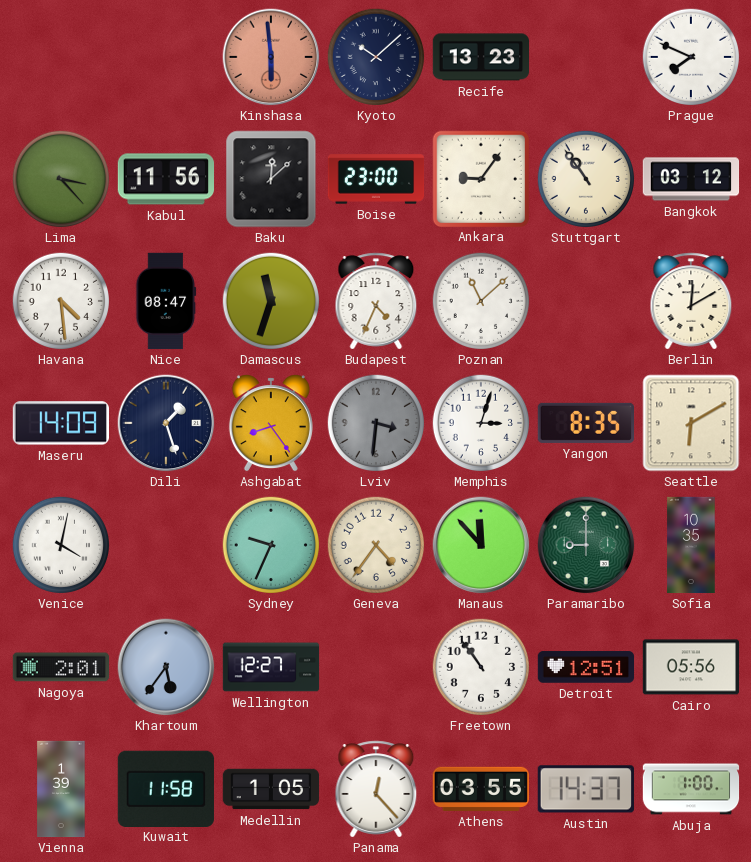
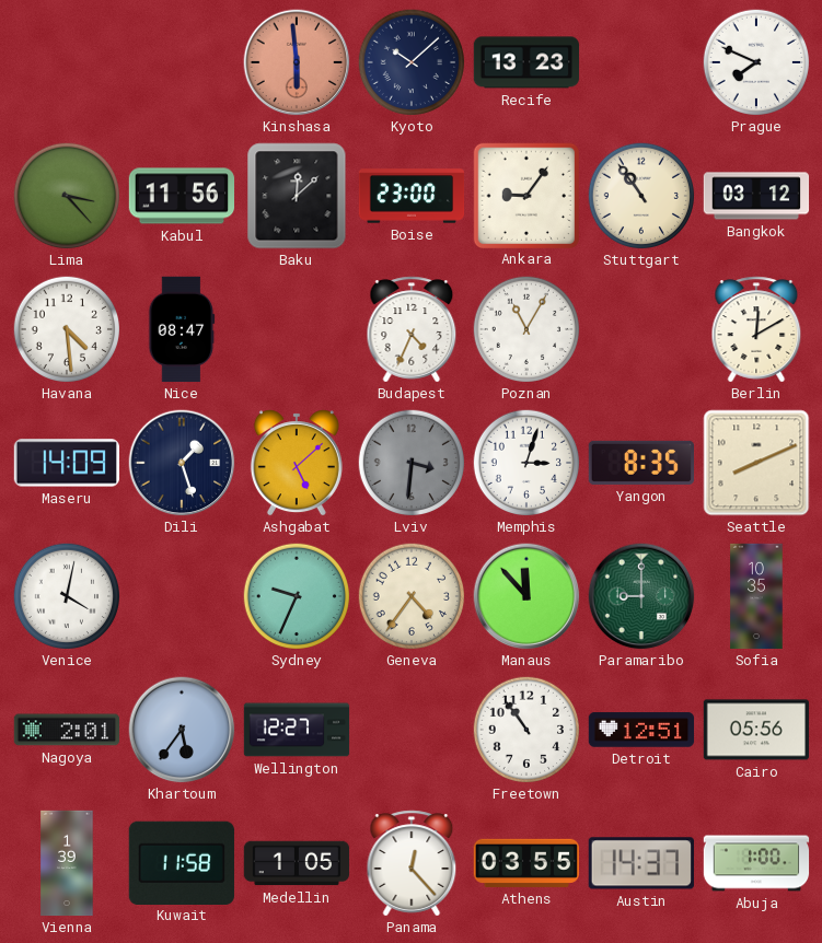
Damascus: 11:33 -> none
Poznan: 11:08 -> 11:05
Ashgabat: 8:24 -> 5:08
Seattle: 6:10 -> 8:11
